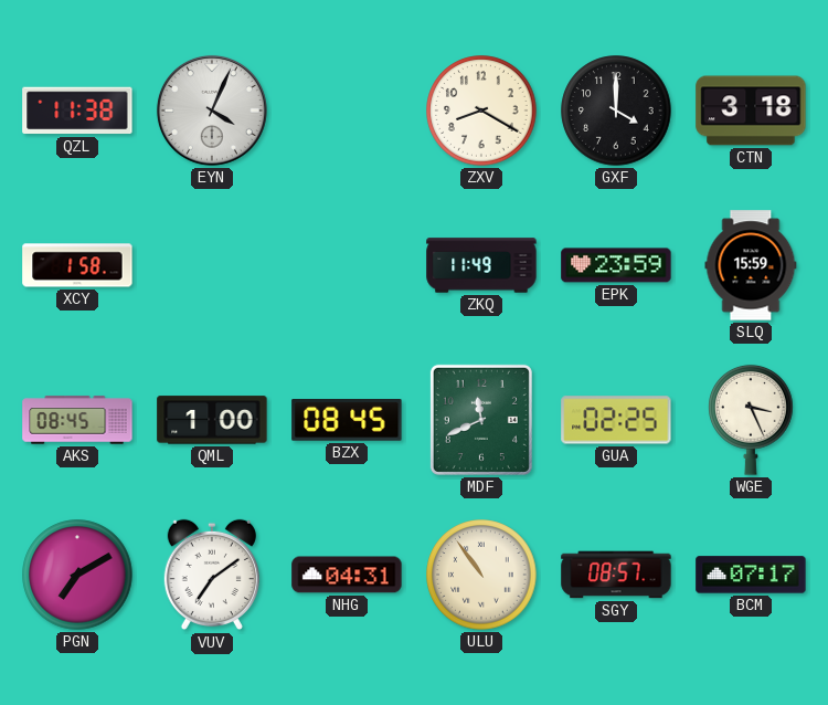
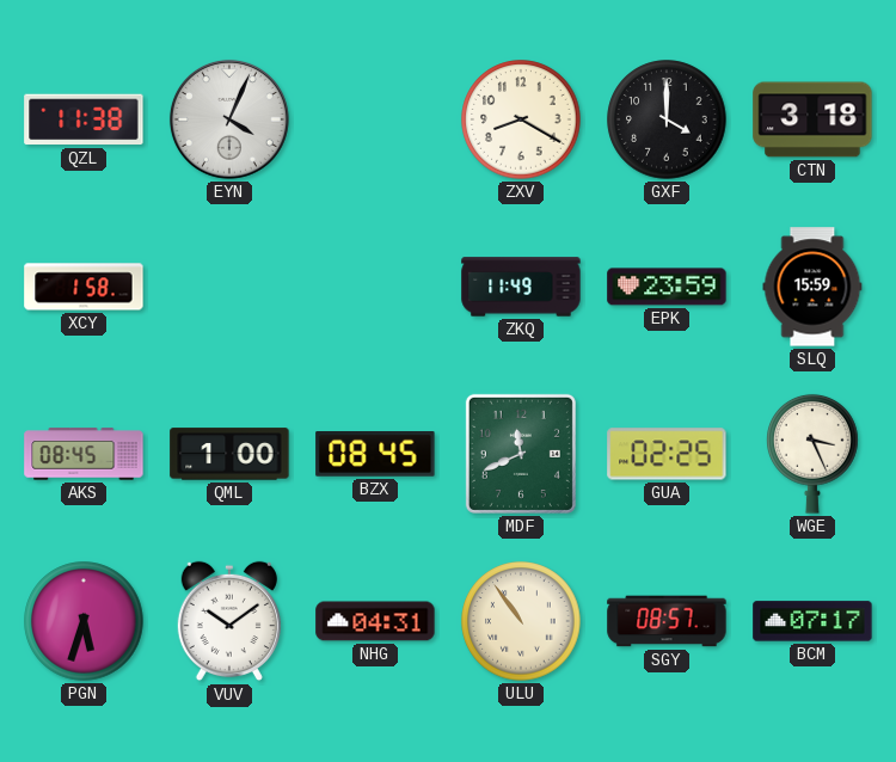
PGN: 7:10 -> 5:33
VUV: 7:09 -> 10:09
